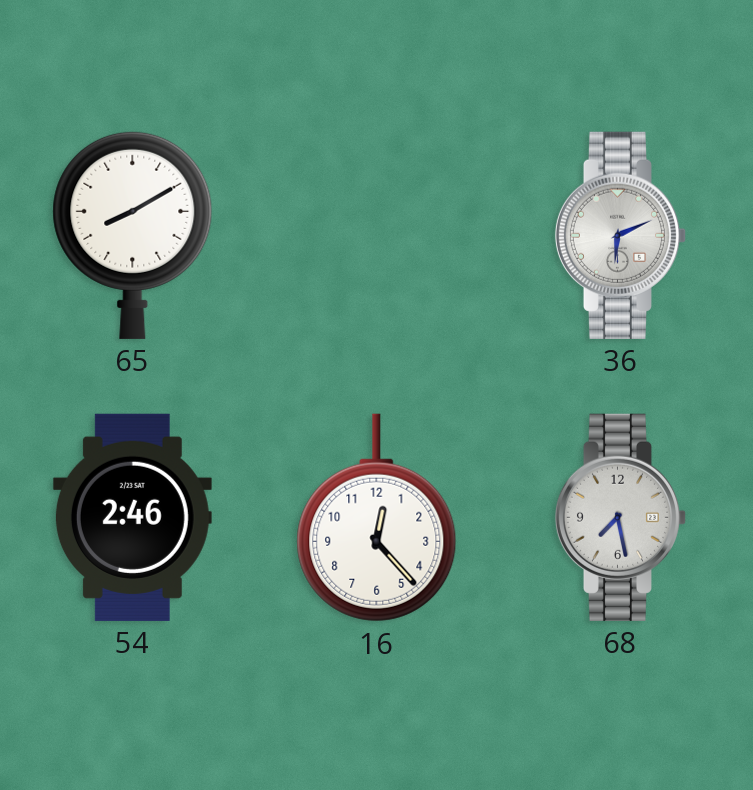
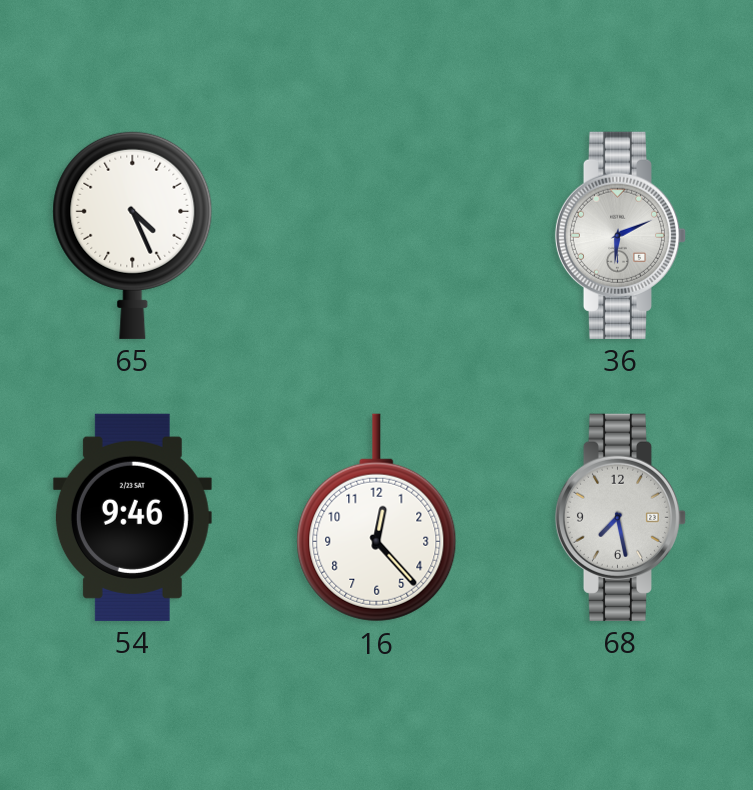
65: 8:10 -> 4:26
54: 2:46 -> 9:46
